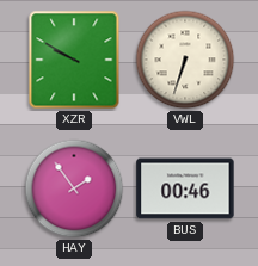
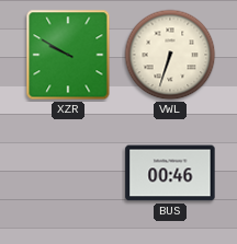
HAY: 1:54 -> none
